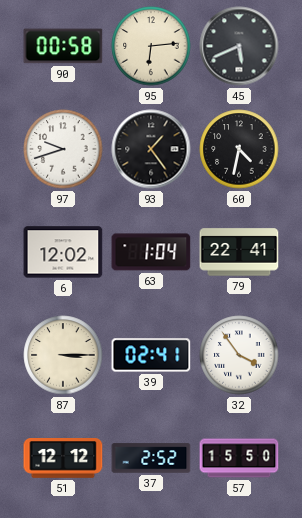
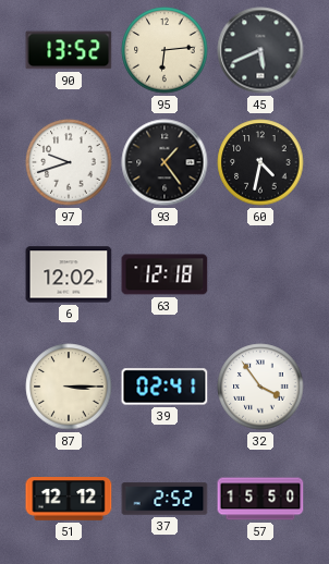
90: 00:58 -> 13:52
63: 1:04 -> 12:18
79: 22:41 -> none
